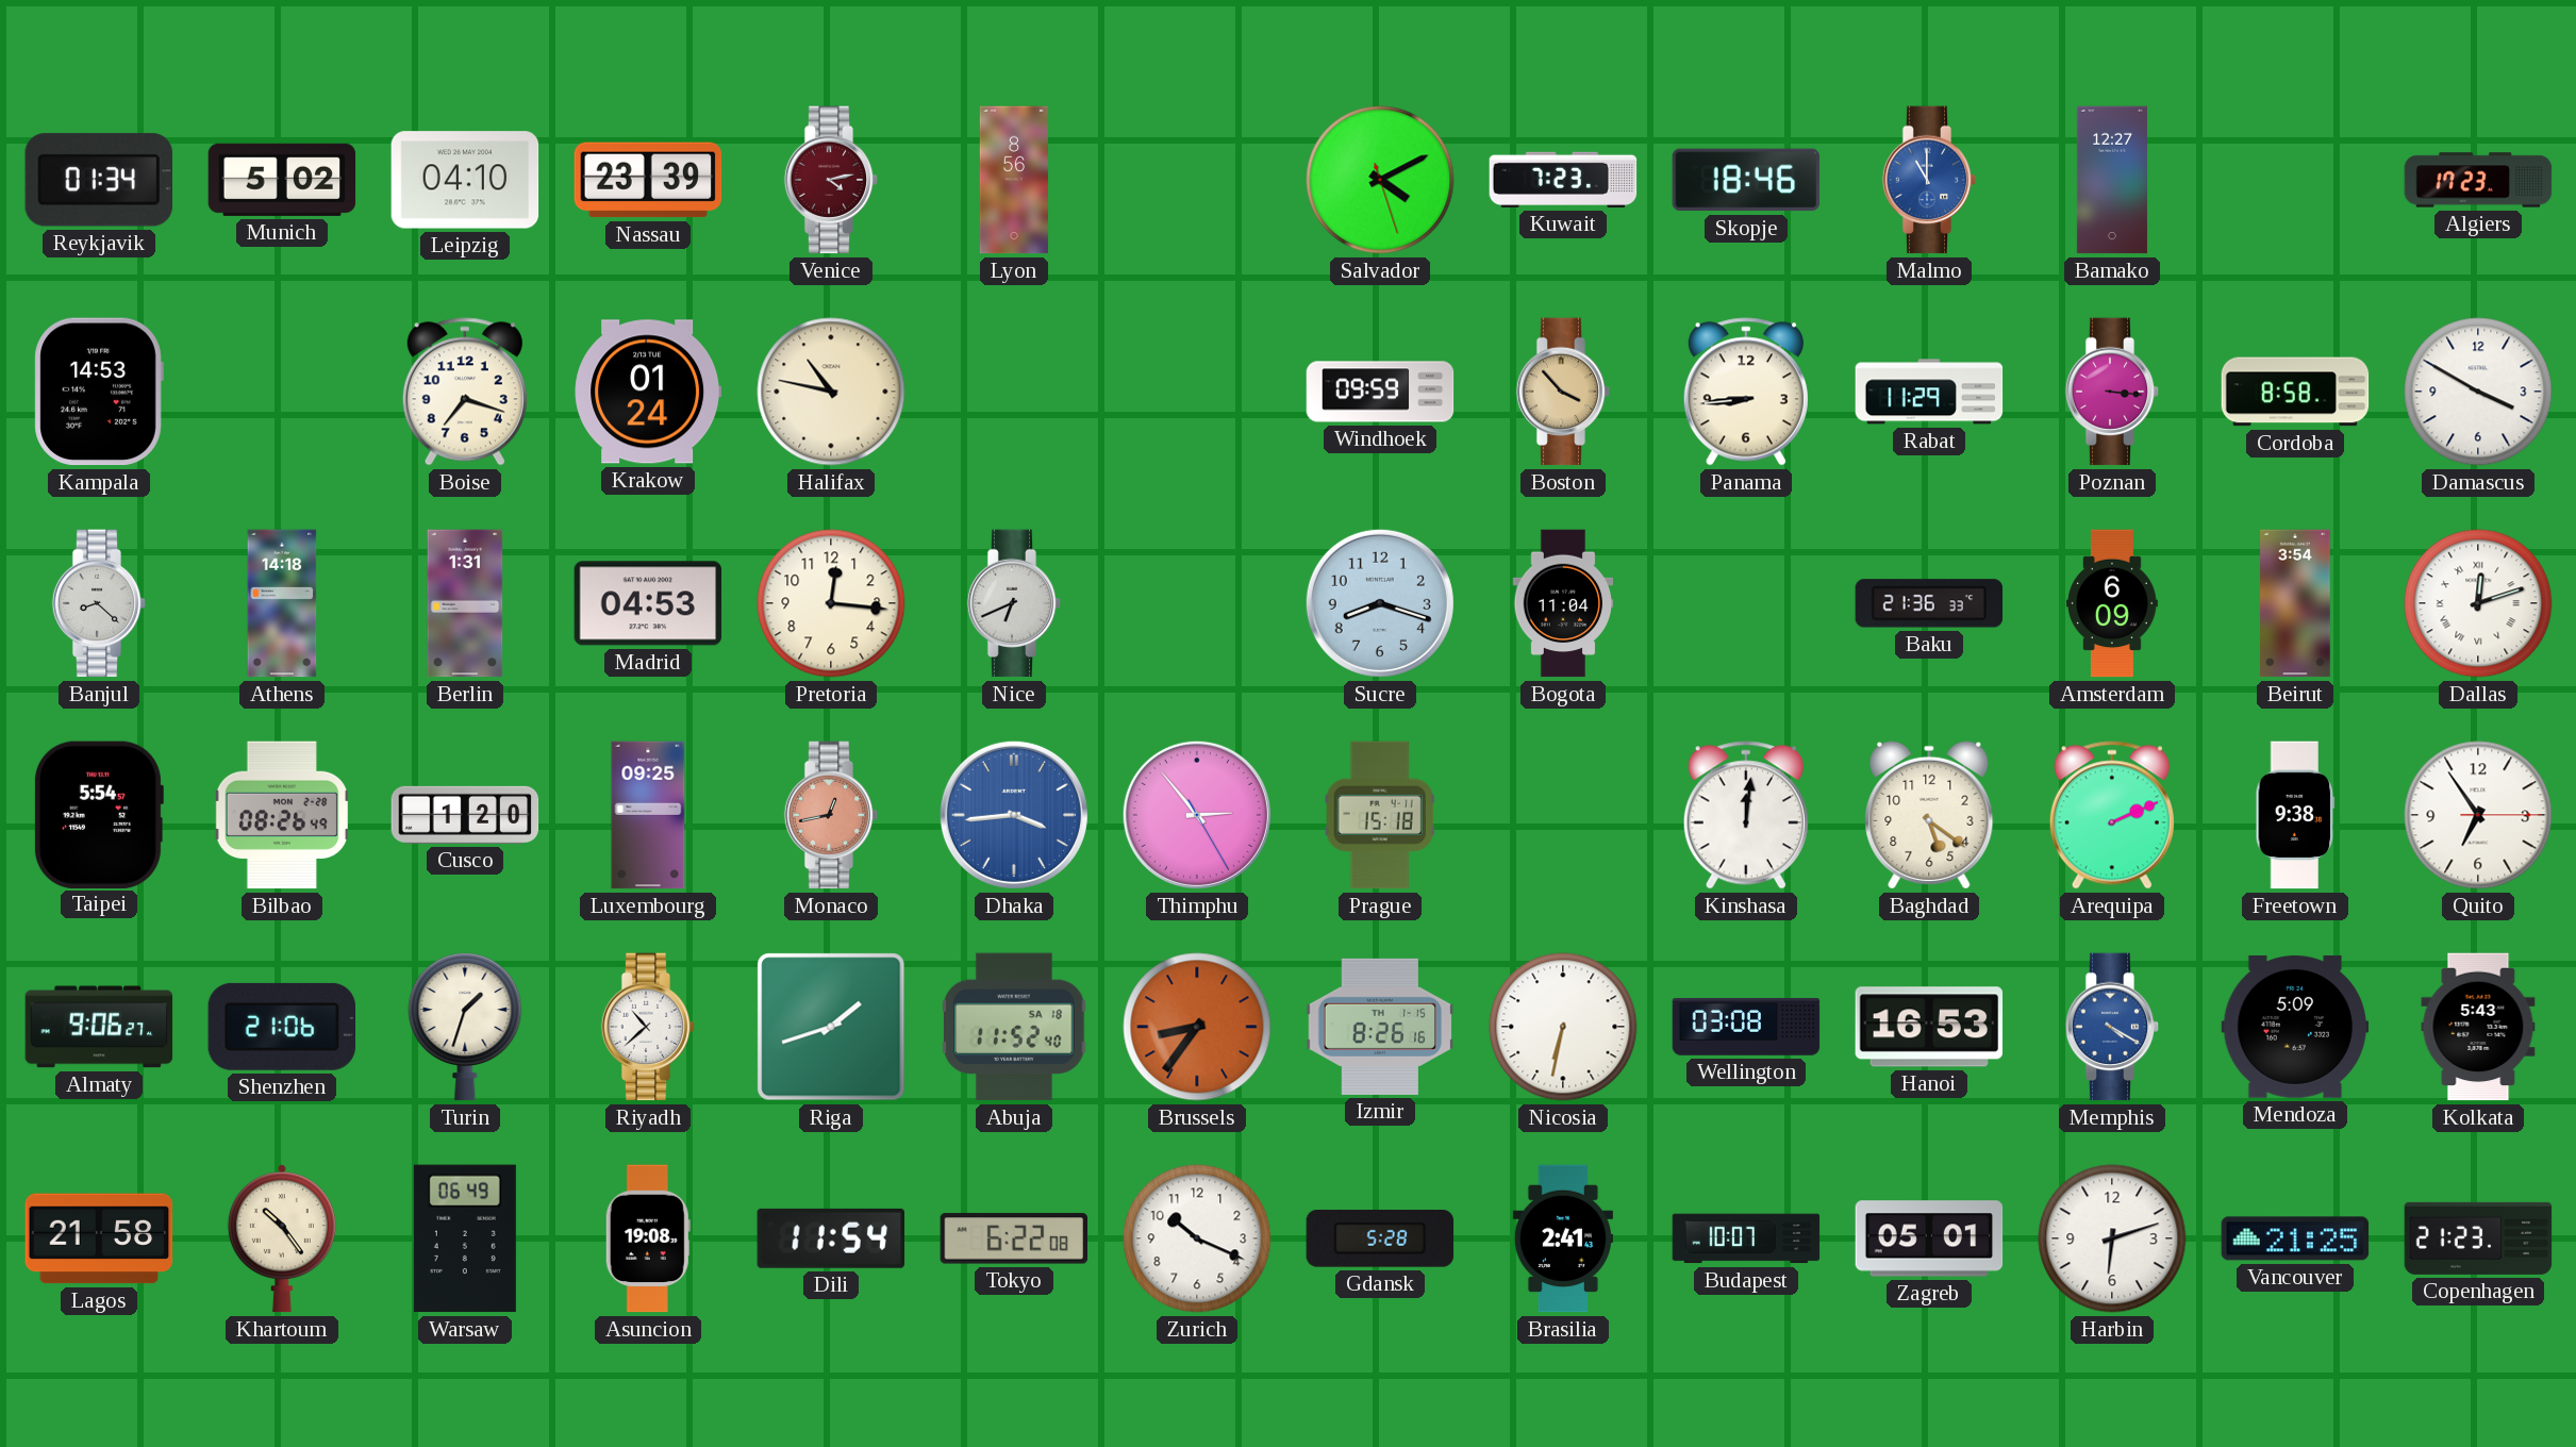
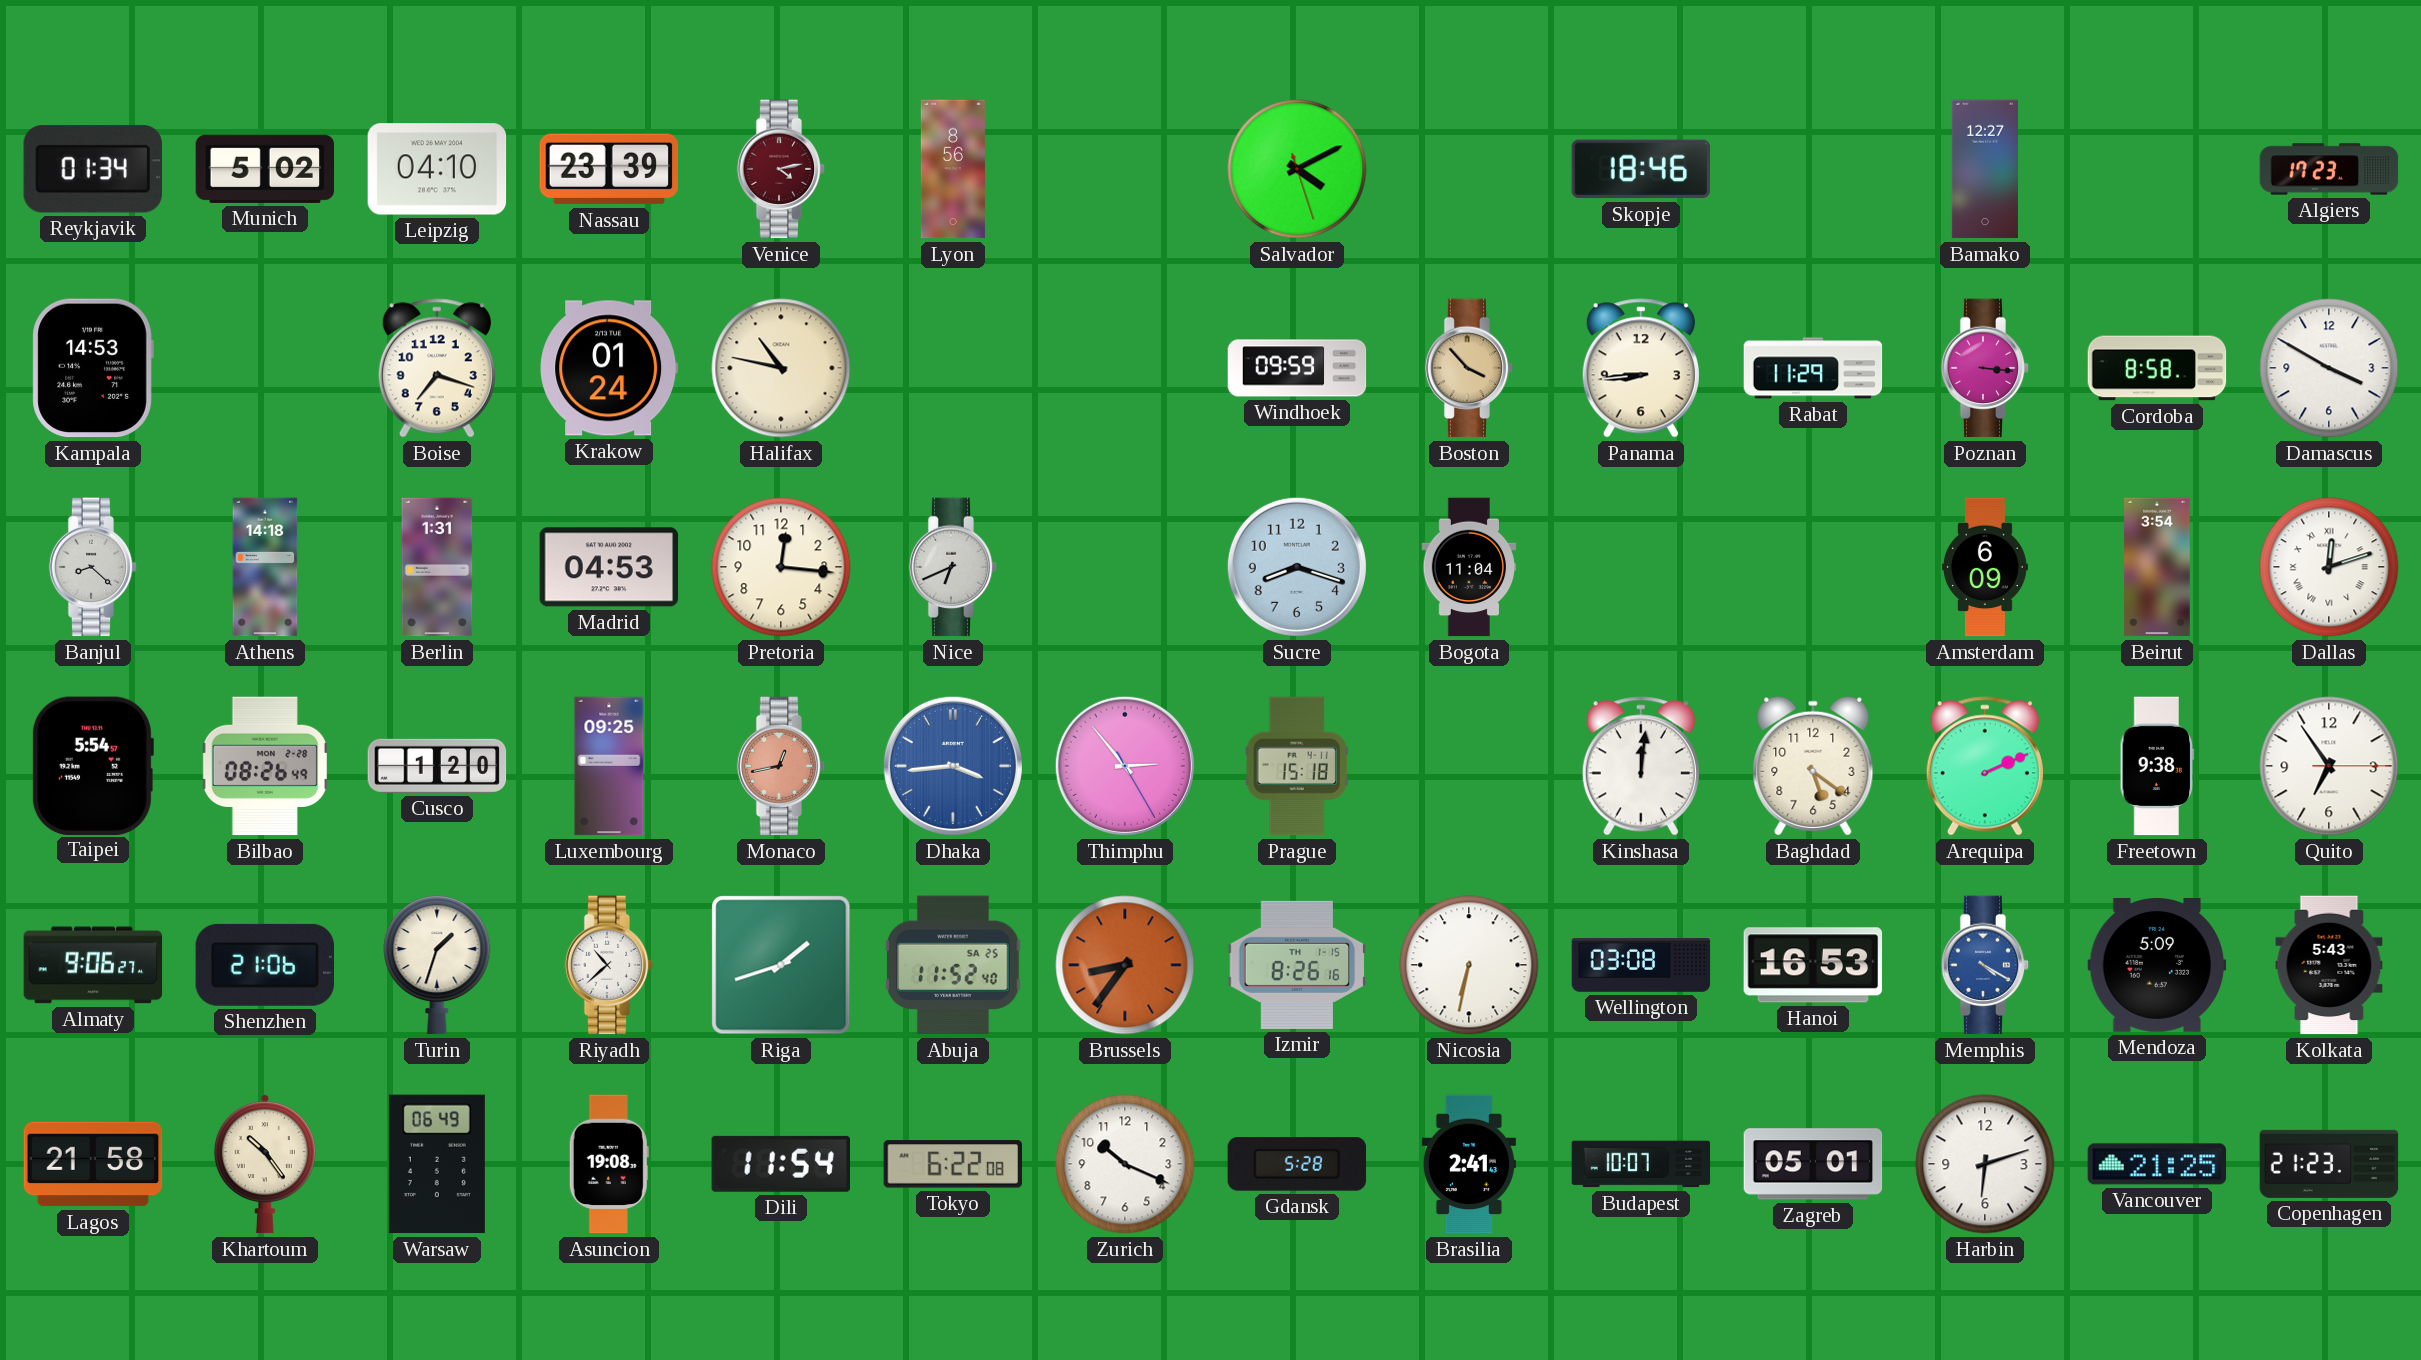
Kuwait: 7:23 -> none
Malmo: 11:00 -> none
Baku: 21:36 -> none
Abuja date: SA 18 -> SA 25
